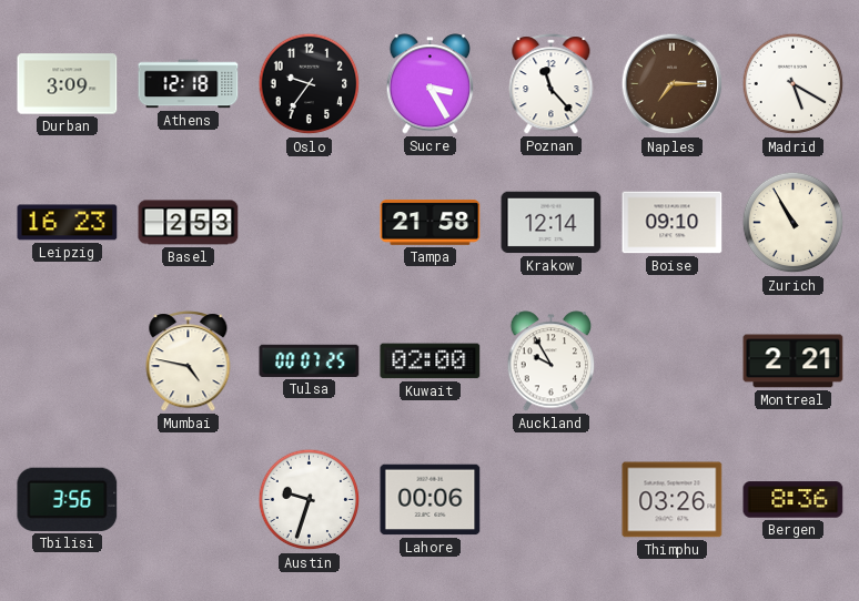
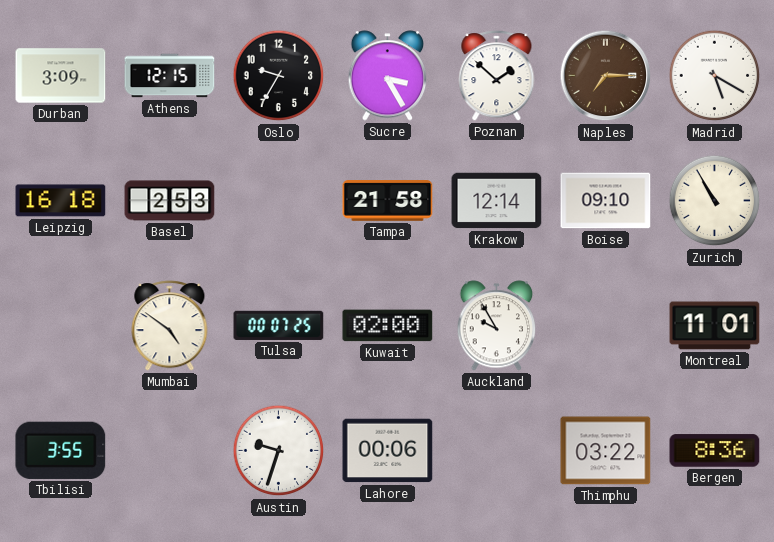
Athens: 12:18 -> 12:15
Oslo: 9:36 -> 9:35
Poznan: 11:23 -> 1:52
Leipzig: 16:23 -> 16:18
Mumbai: 4:47 -> 4:51
Montreal: 2:21 -> 11:01
Tbilisi: 3:56 -> 3:55
Thimphu: 03:26 -> 03:22
